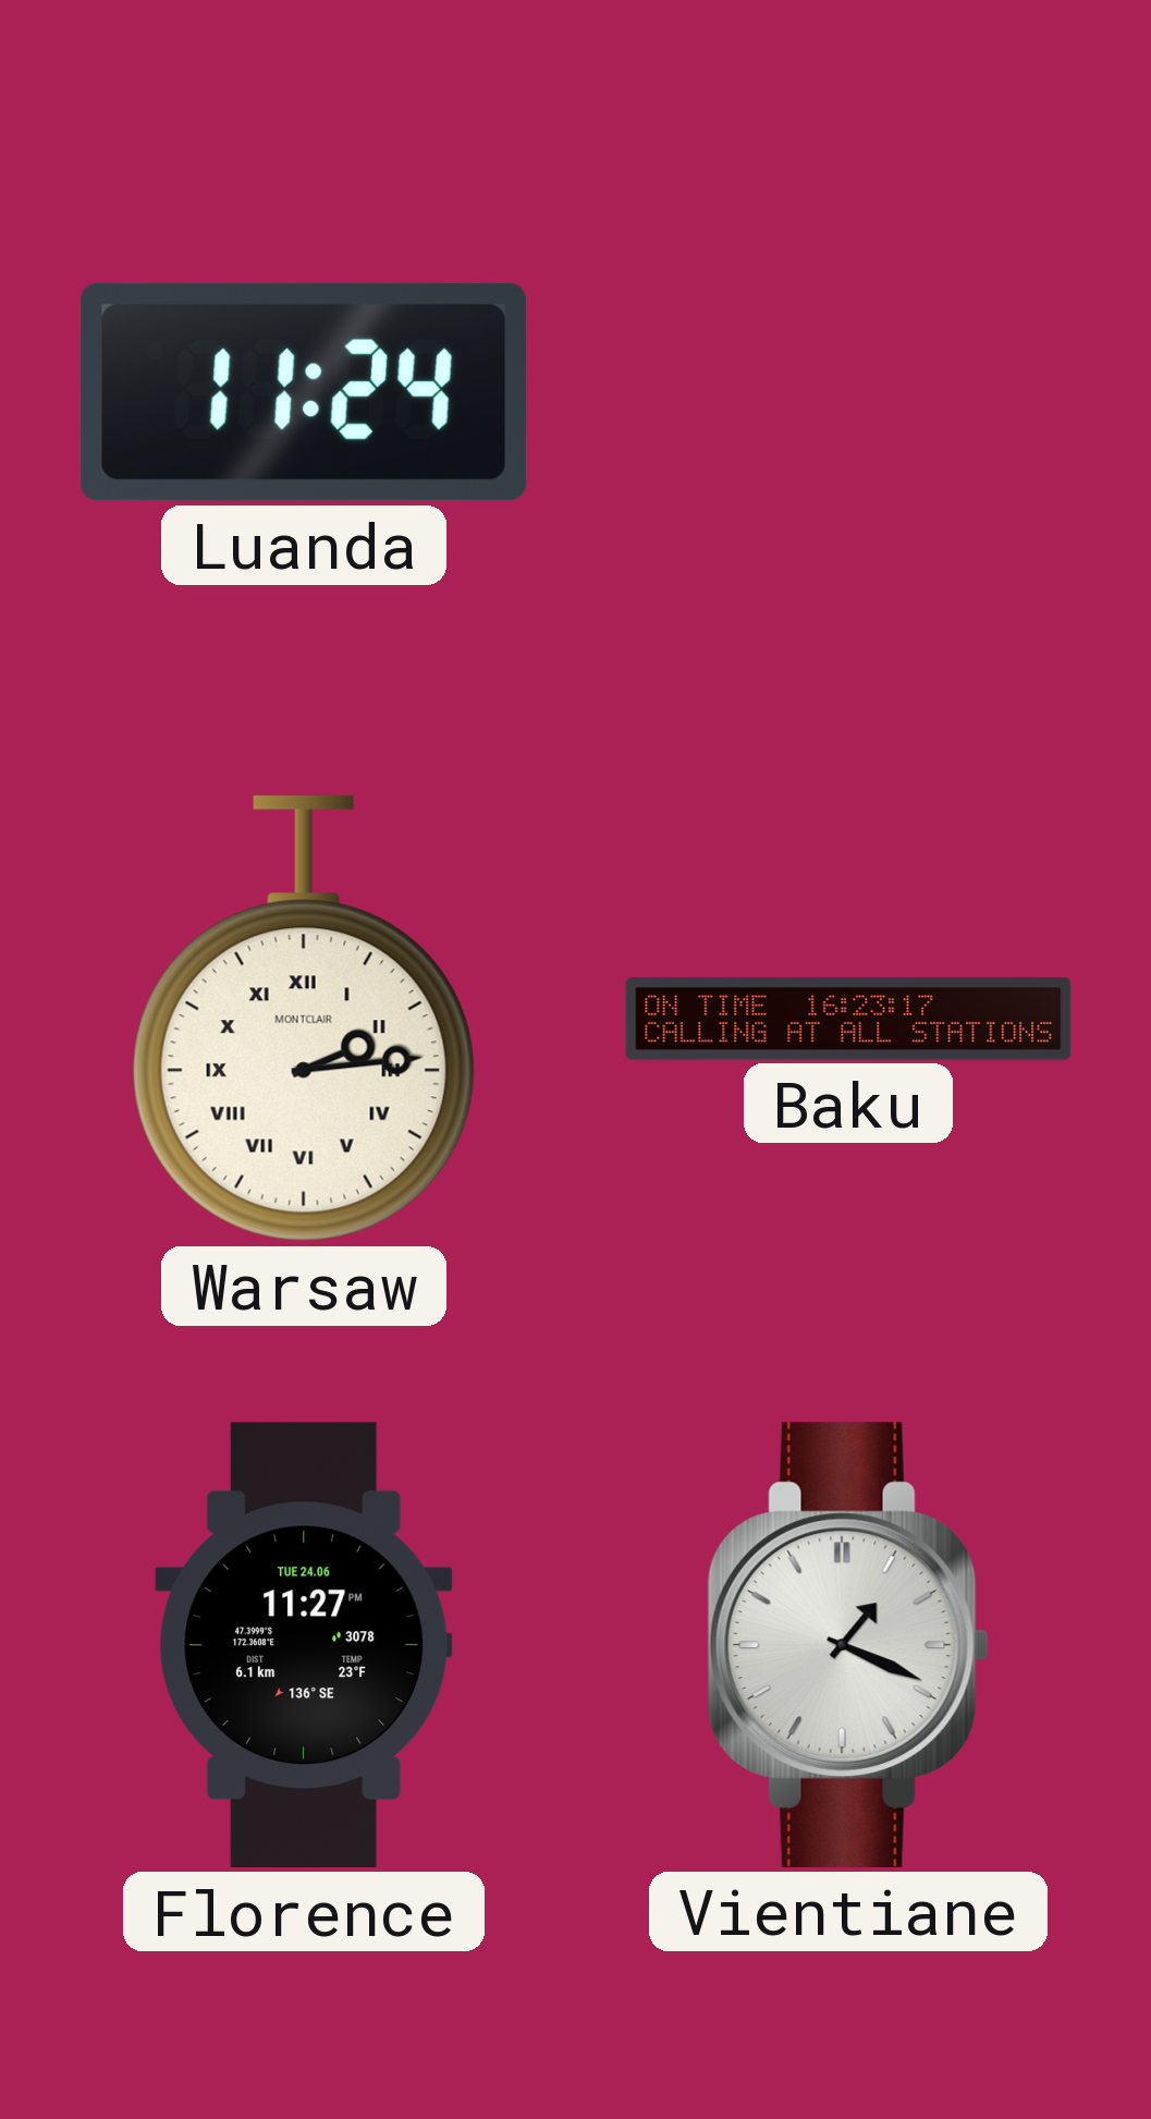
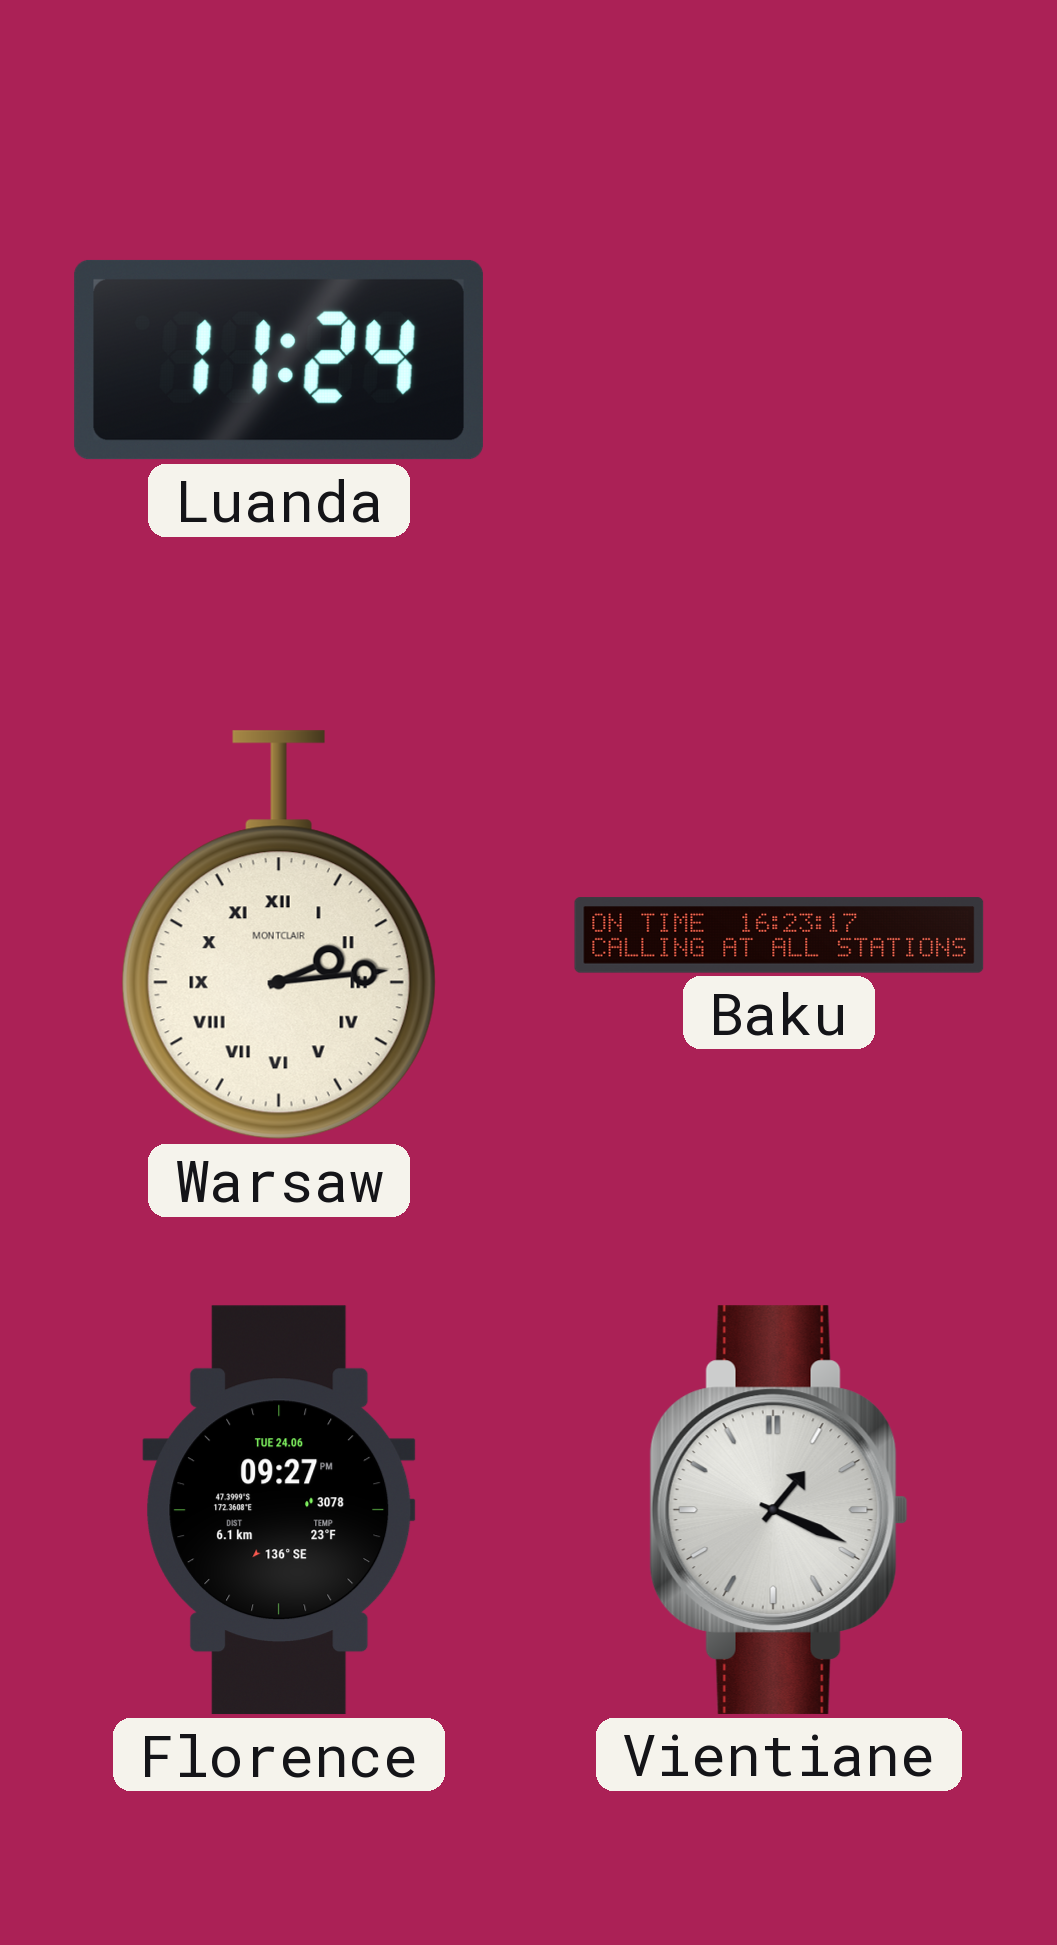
Florence: 11:27 -> 09:27
